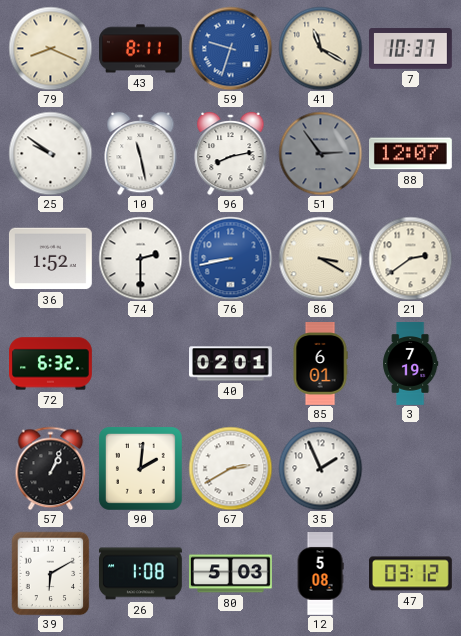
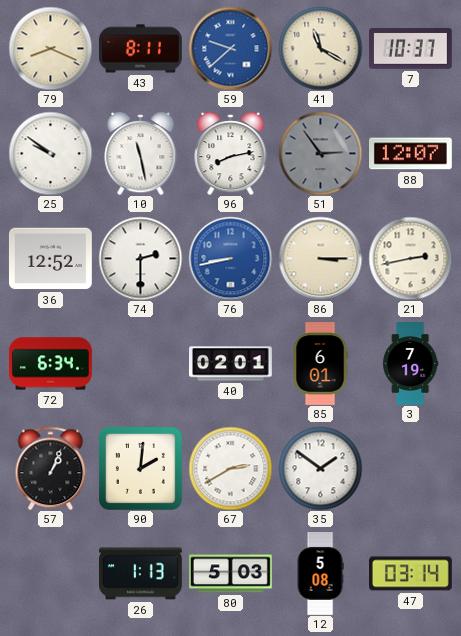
59: 9:33 -> 9:38
36: 1:52 -> 12:52
86: 3:20 -> 3:15
21: 2:39 -> 2:43
72: 6:32 -> 6:34
35: 1:56 -> 1:51
39: 6:10 -> none
26: 1:08 -> 1:13
47: 03:12 -> 03:14
